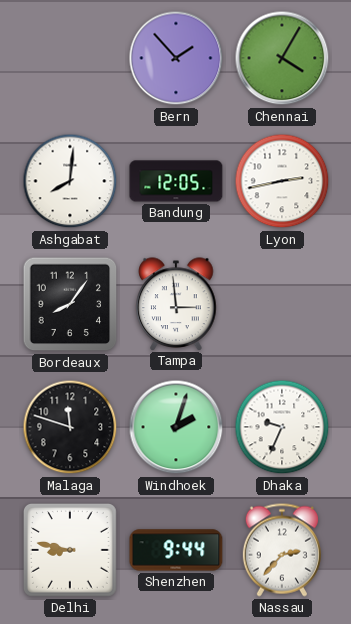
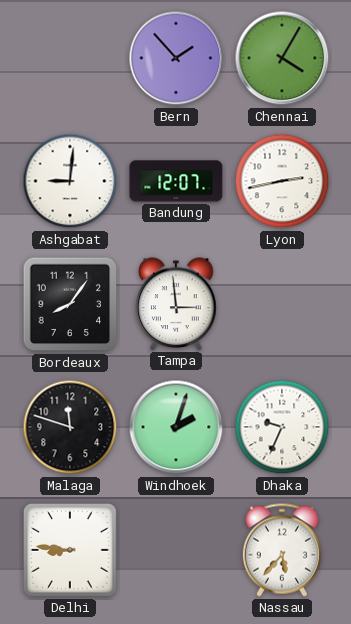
Ashgabat: 8:01 -> 9:01
Bandung: 12:05 -> 12:07
Delhi: 8:47 -> 8:46
Shenzhen: 9:44 -> none
Nassau: 2:37 -> 5:37
